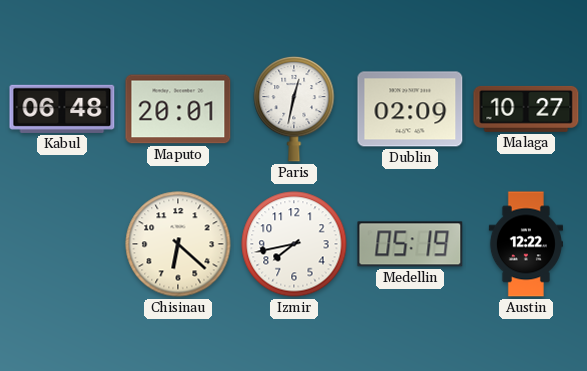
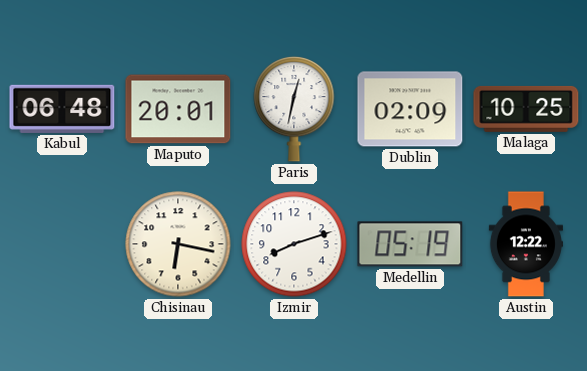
Malaga: 10:27 -> 10:25
Chisinau: 6:22 -> 6:17
Izmir: 7:43 -> 8:12
